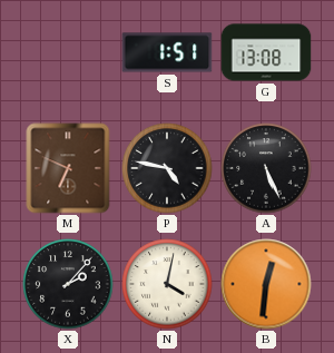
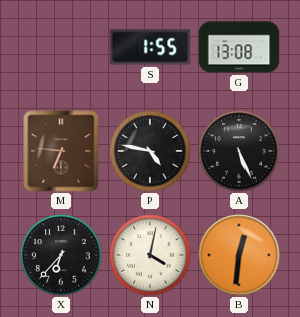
S: 1:51 -> 1:55
M: 6:49 -> 6:46
X: 2:07 -> 6:37
